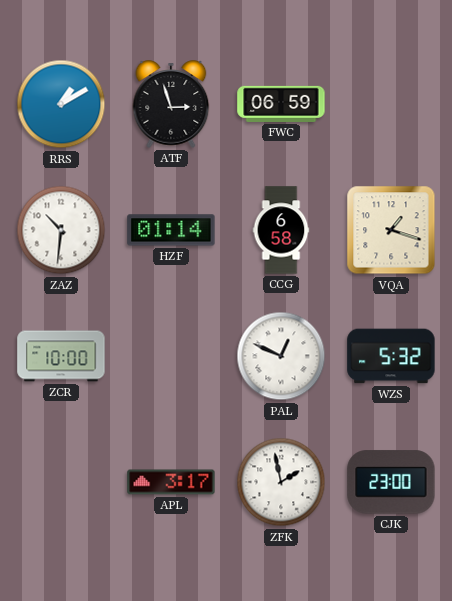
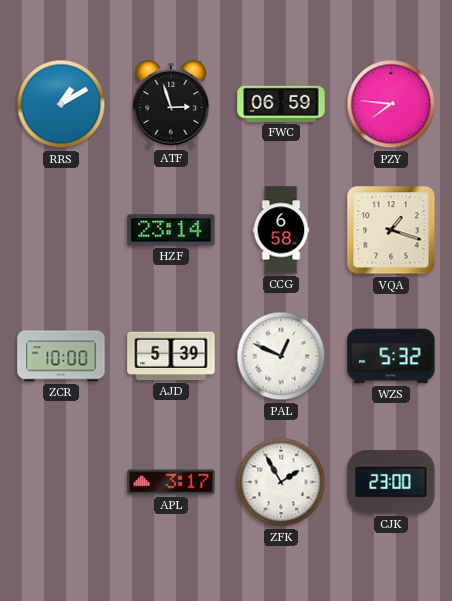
PZY: none -> 7:46
ZAZ: 10:31 -> none
HZF: 01:14 -> 23:14
AJD: none -> 5:39
ZFK: 1:58 -> 1:55
